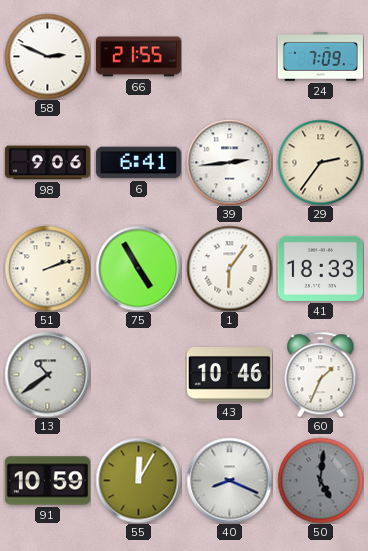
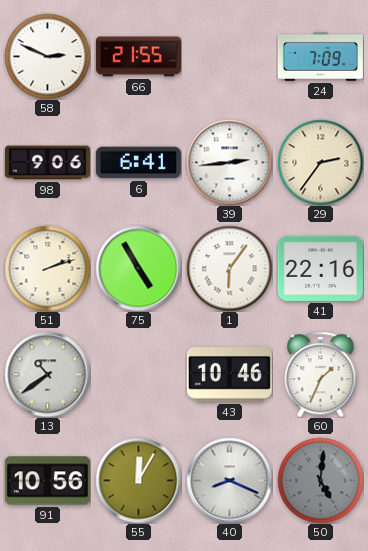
41: 18:33 -> 22:16
91: 10:59 -> 10:56
